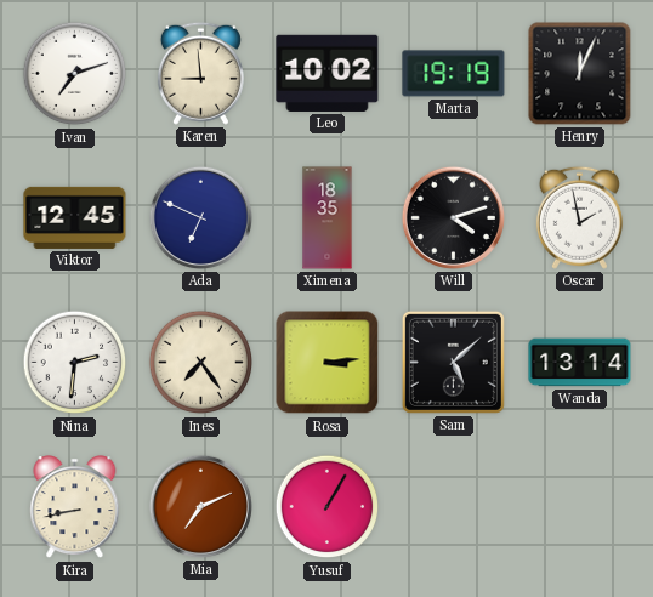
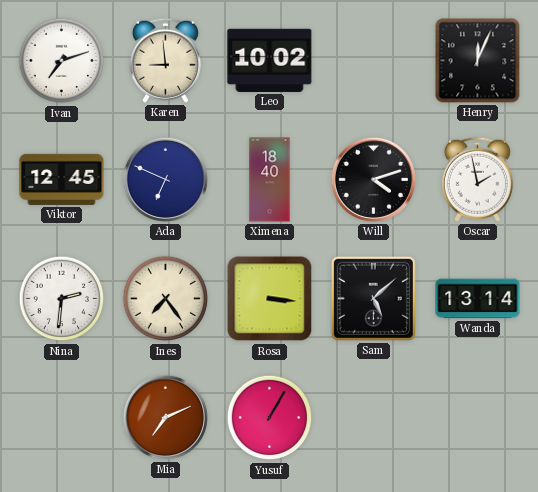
Marta: 19:19 -> none
Ximena: 18:35 -> 18:40
Rosa: 3:14 -> 3:16
Kira: 8:43 -> none
